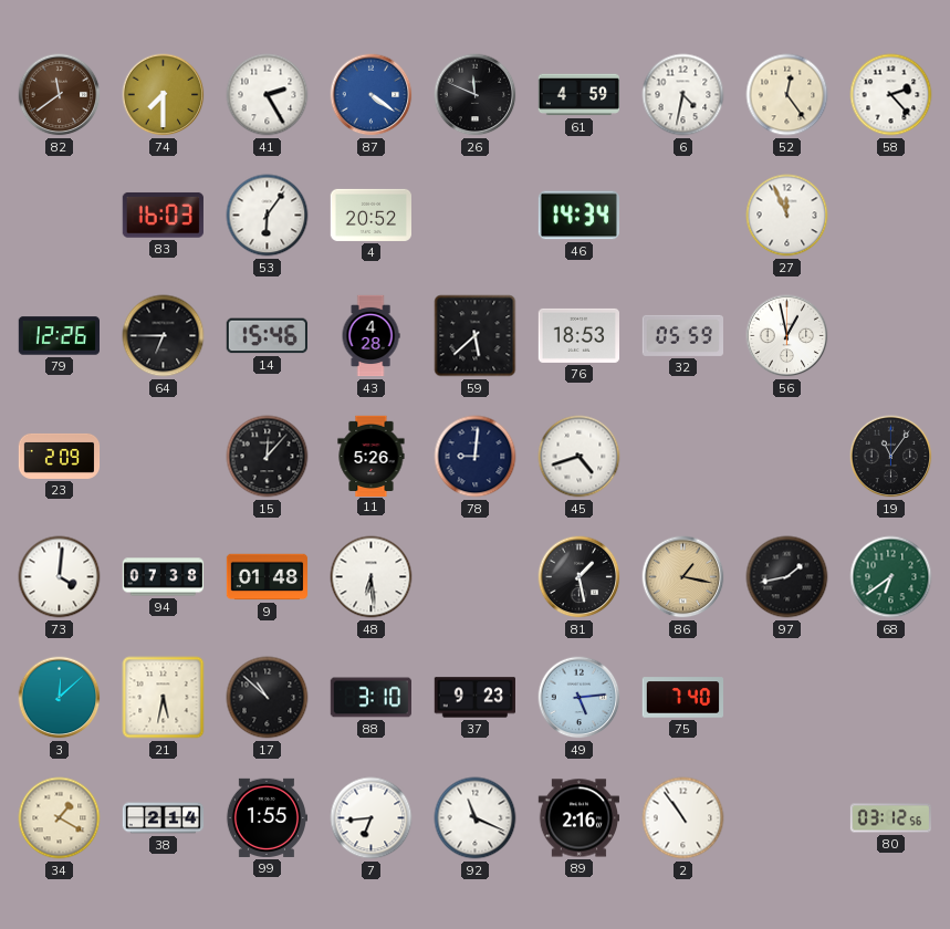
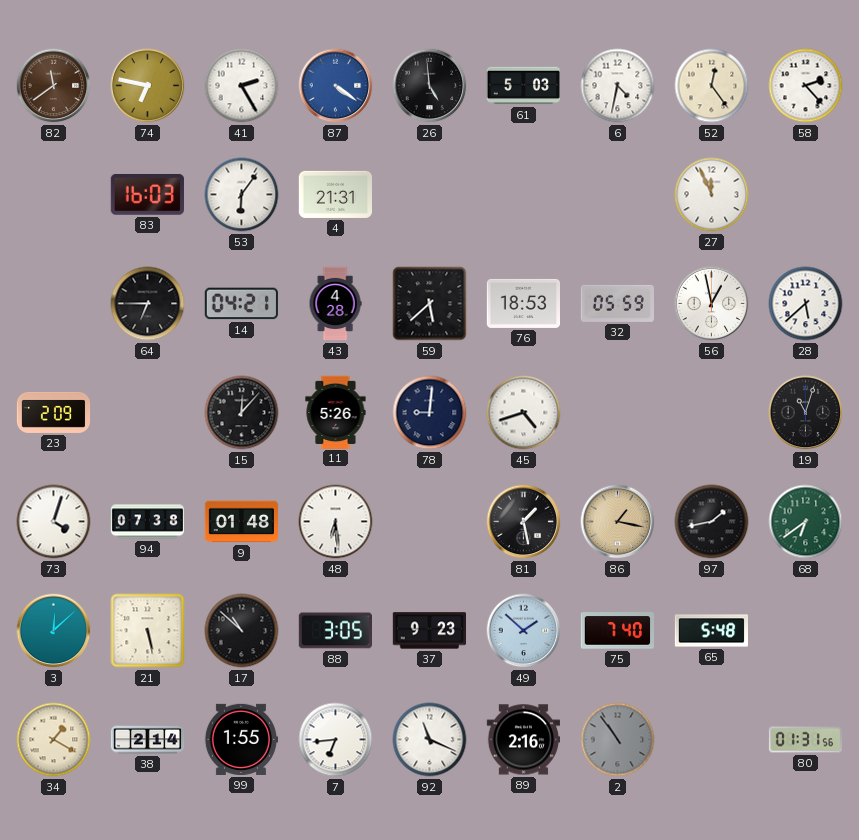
74: 7:30 -> 6:47
26: 11:49 -> 4:59
61: 4:59 -> 5:03
4: 20:52 -> 21:31
46: 14:34 -> none
79: 12:26 -> none
14: 15:46 -> 04:21
28: none -> 5:38
19: 11:06 -> 11:03
73: 4:01 -> 4:03
21: 5:32 -> 5:28
88: 3:10 -> 3:05
49: 5:14 -> 1:52
65: none -> 5:48
2 dial: white -> grey
80: 03:12 -> 01:31
